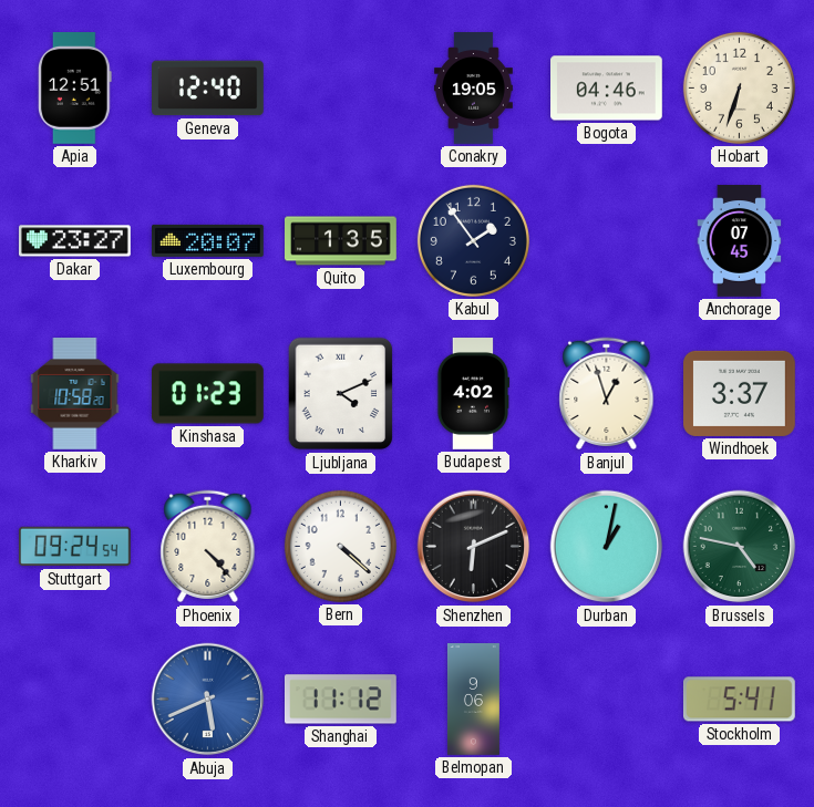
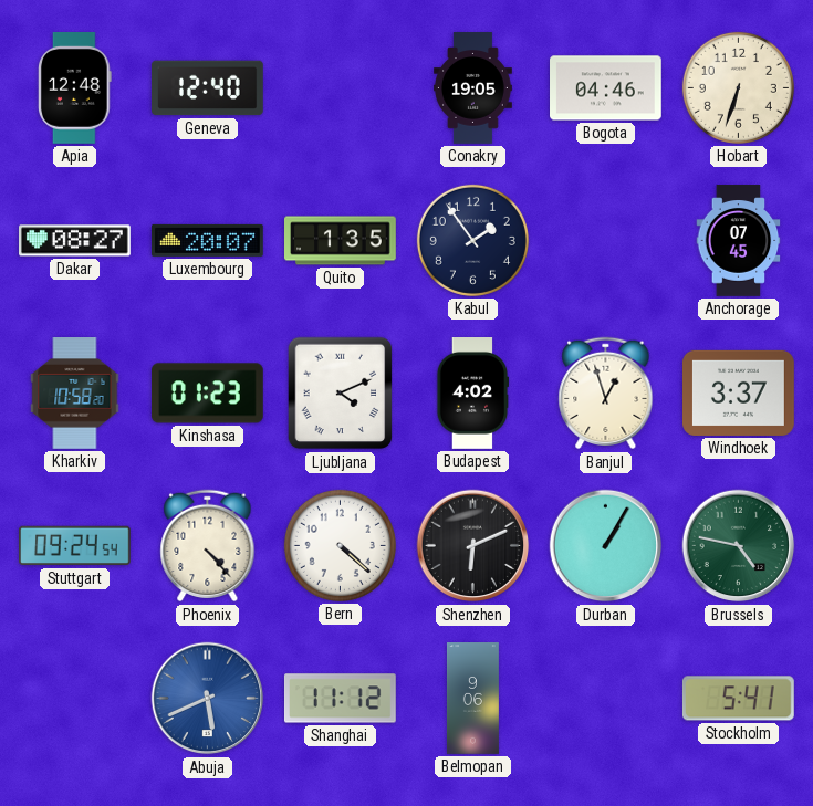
Apia: 12:51 -> 12:48
Dakar: 23:27 -> 08:27
Durban: 1:02 -> 1:05
